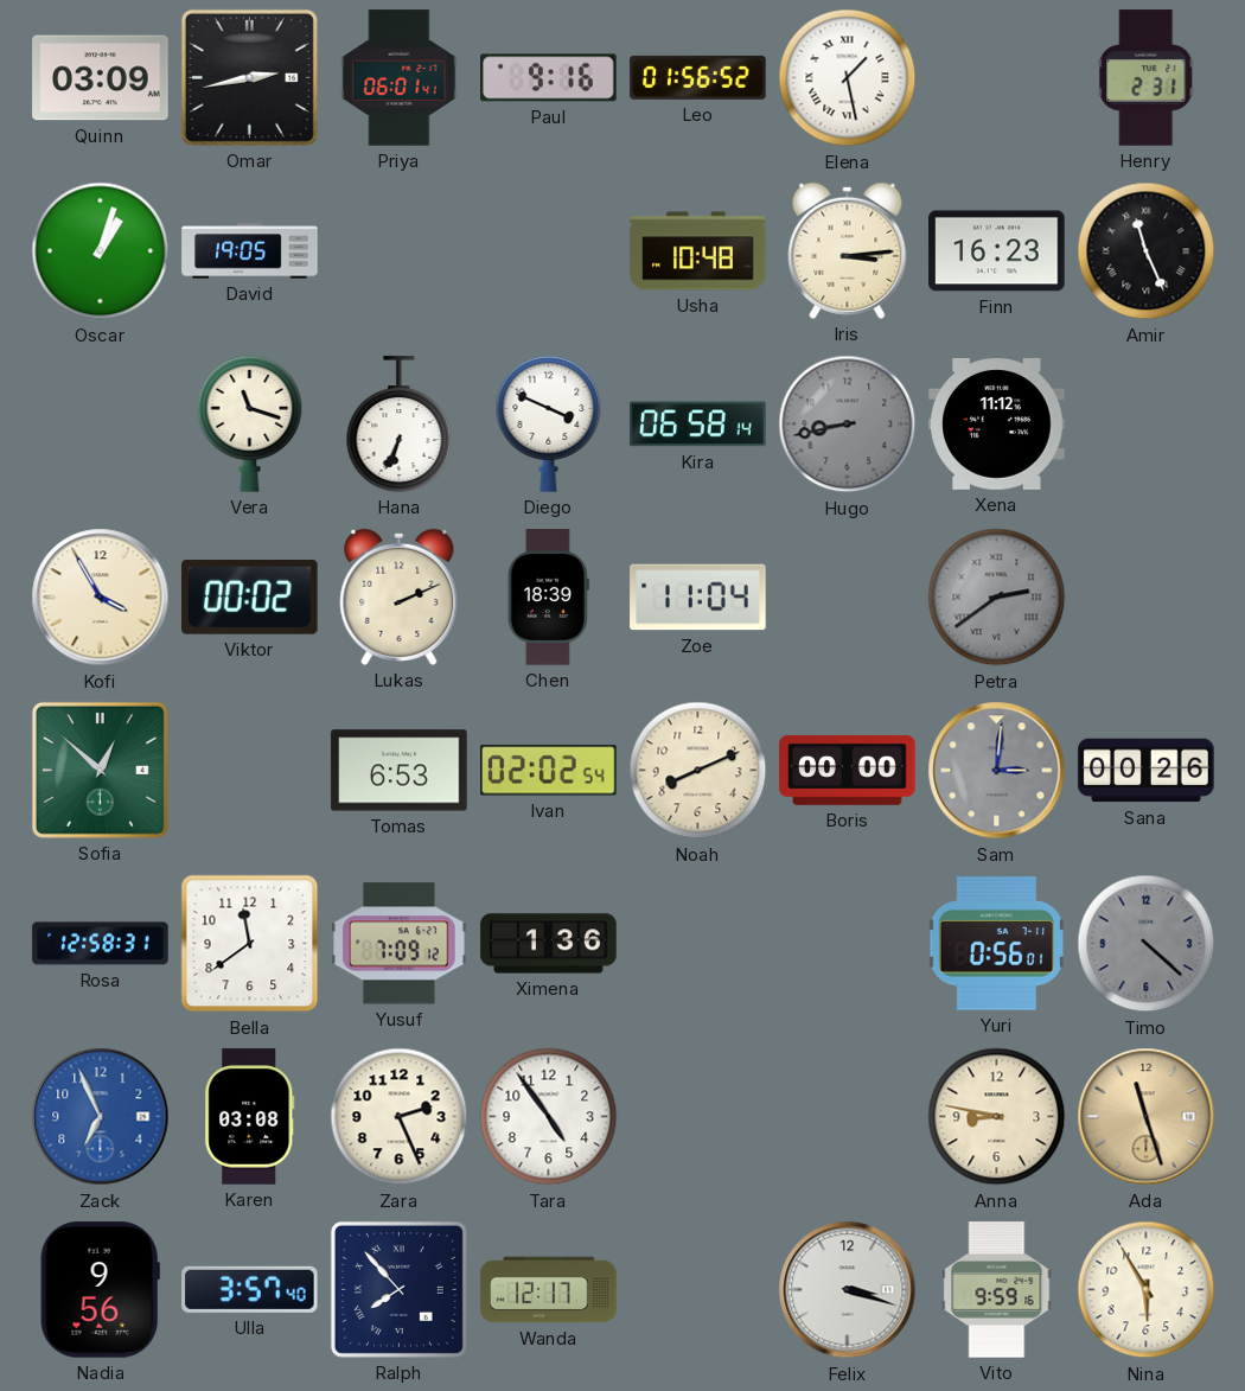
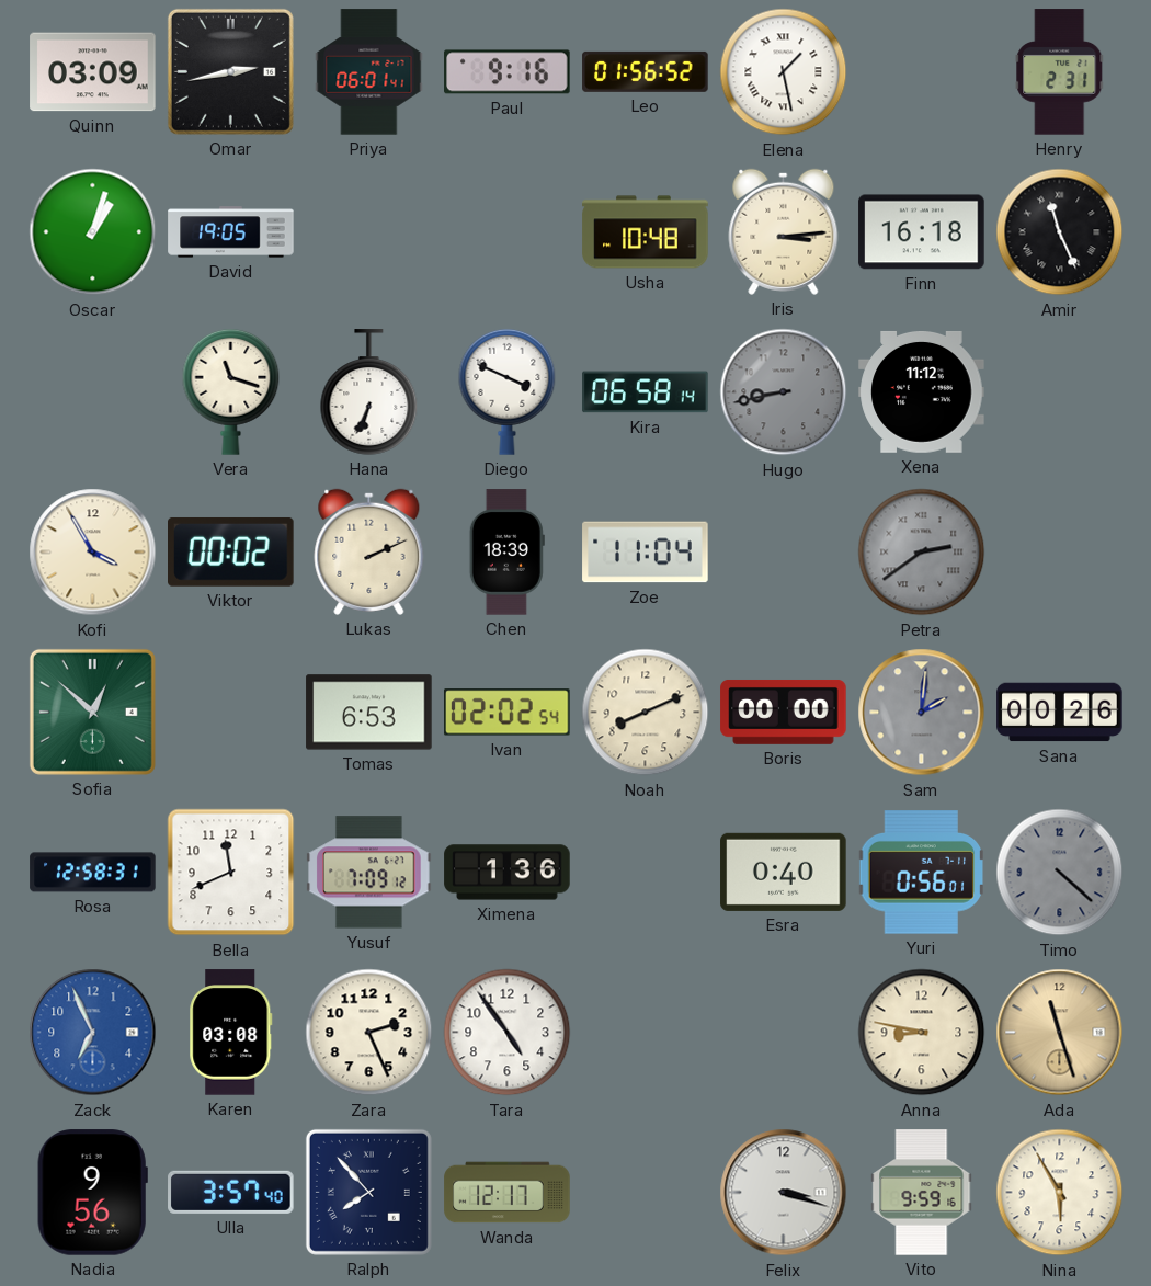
Finn: 16:23 -> 16:18
Sam: 3:01 -> 2:01
Bella: 11:39 -> 11:41
Esra: none -> 0:40
